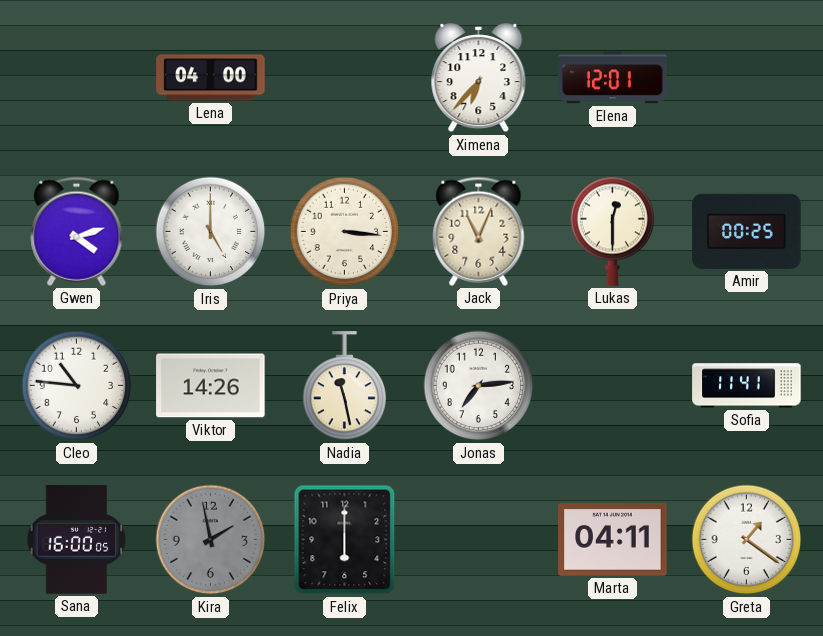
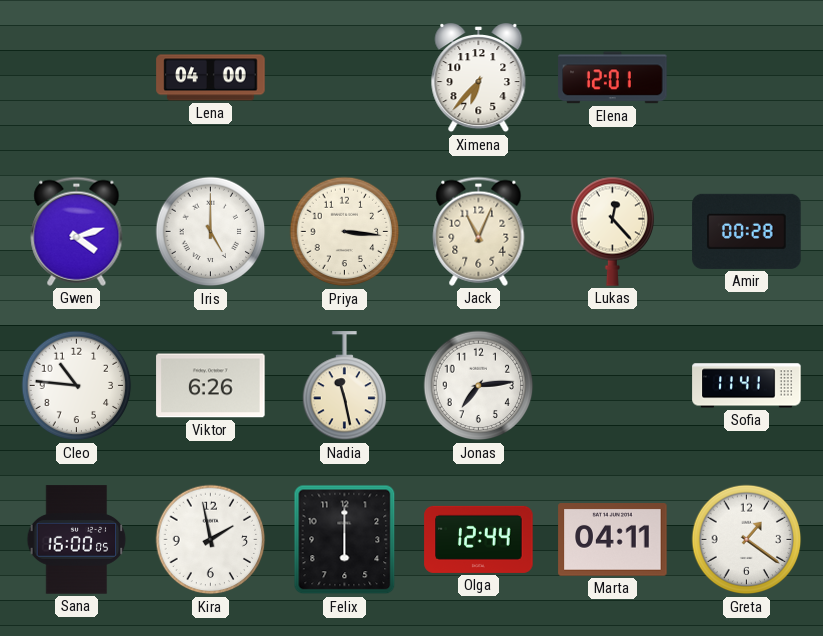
Lukas: 12:30 -> 12:23
Amir: 00:25 -> 00:28
Viktor: 14:26 -> 6:26
Kira dial: grey -> white
Olga: none -> 12:44
